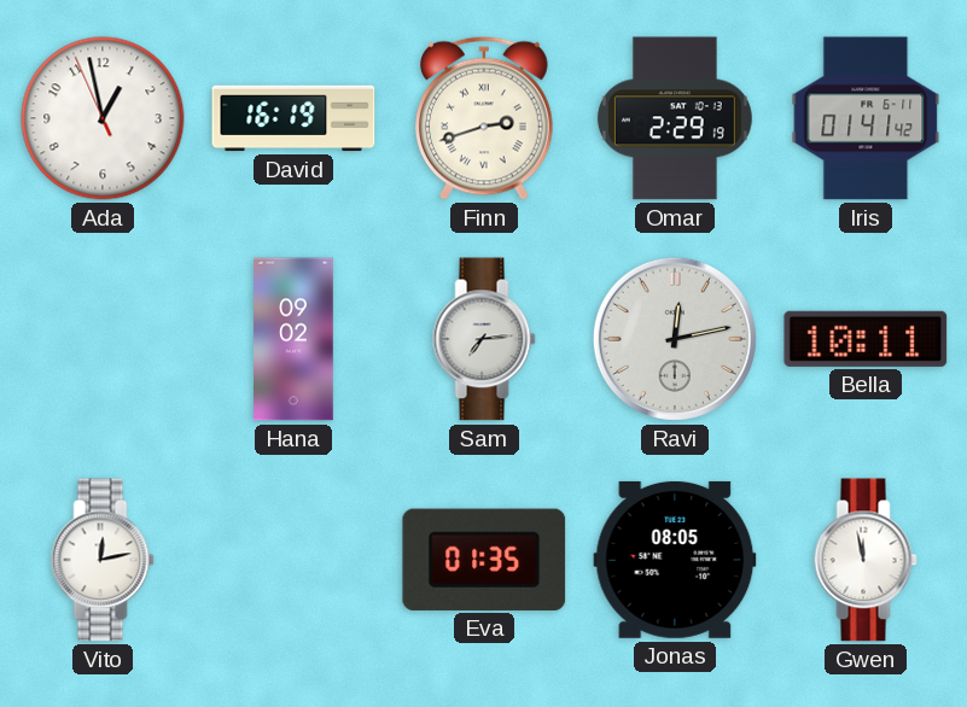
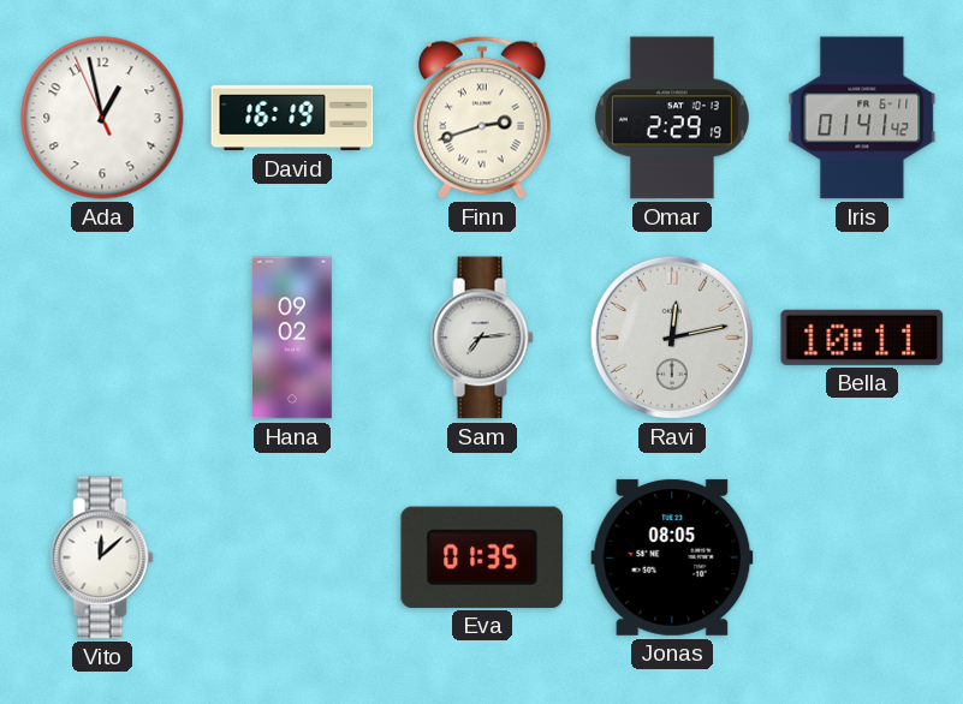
Vito: 12:13 -> 12:08
Gwen: 11:58 -> none
